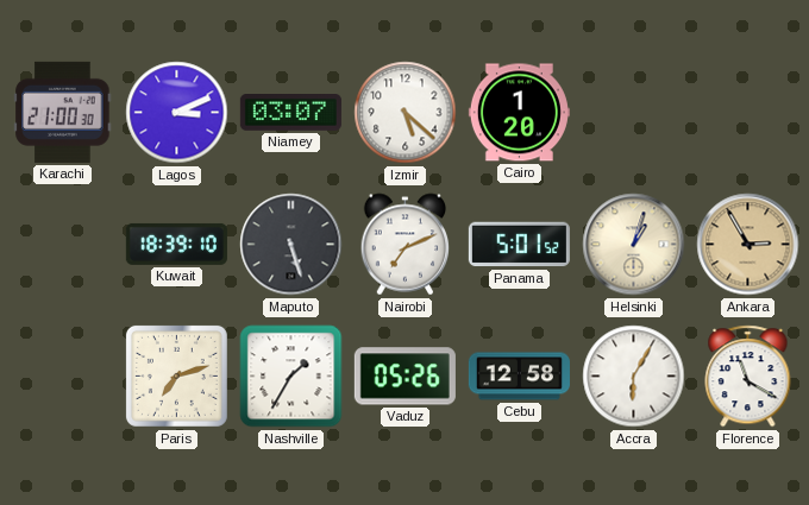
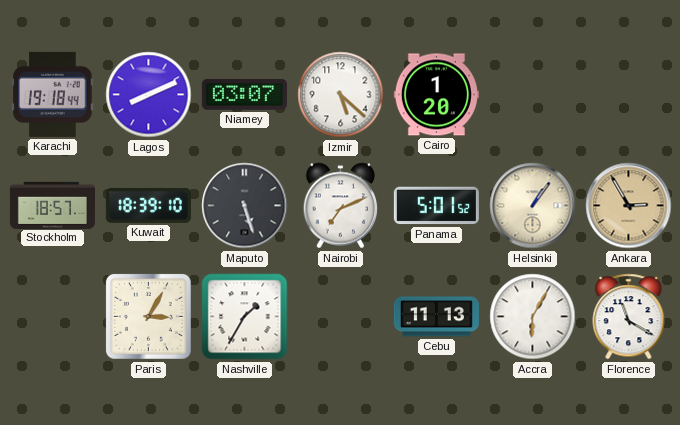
Karachi: 21:00 -> 19:18
Lagos: 3:11 -> 8:11
Stockholm: none -> 18:57
Helsinki: 1:03 -> 1:06
Paris: 7:12 -> 3:05
Vaduz: 05:26 -> none
Cebu: 12:58 -> 11:13
